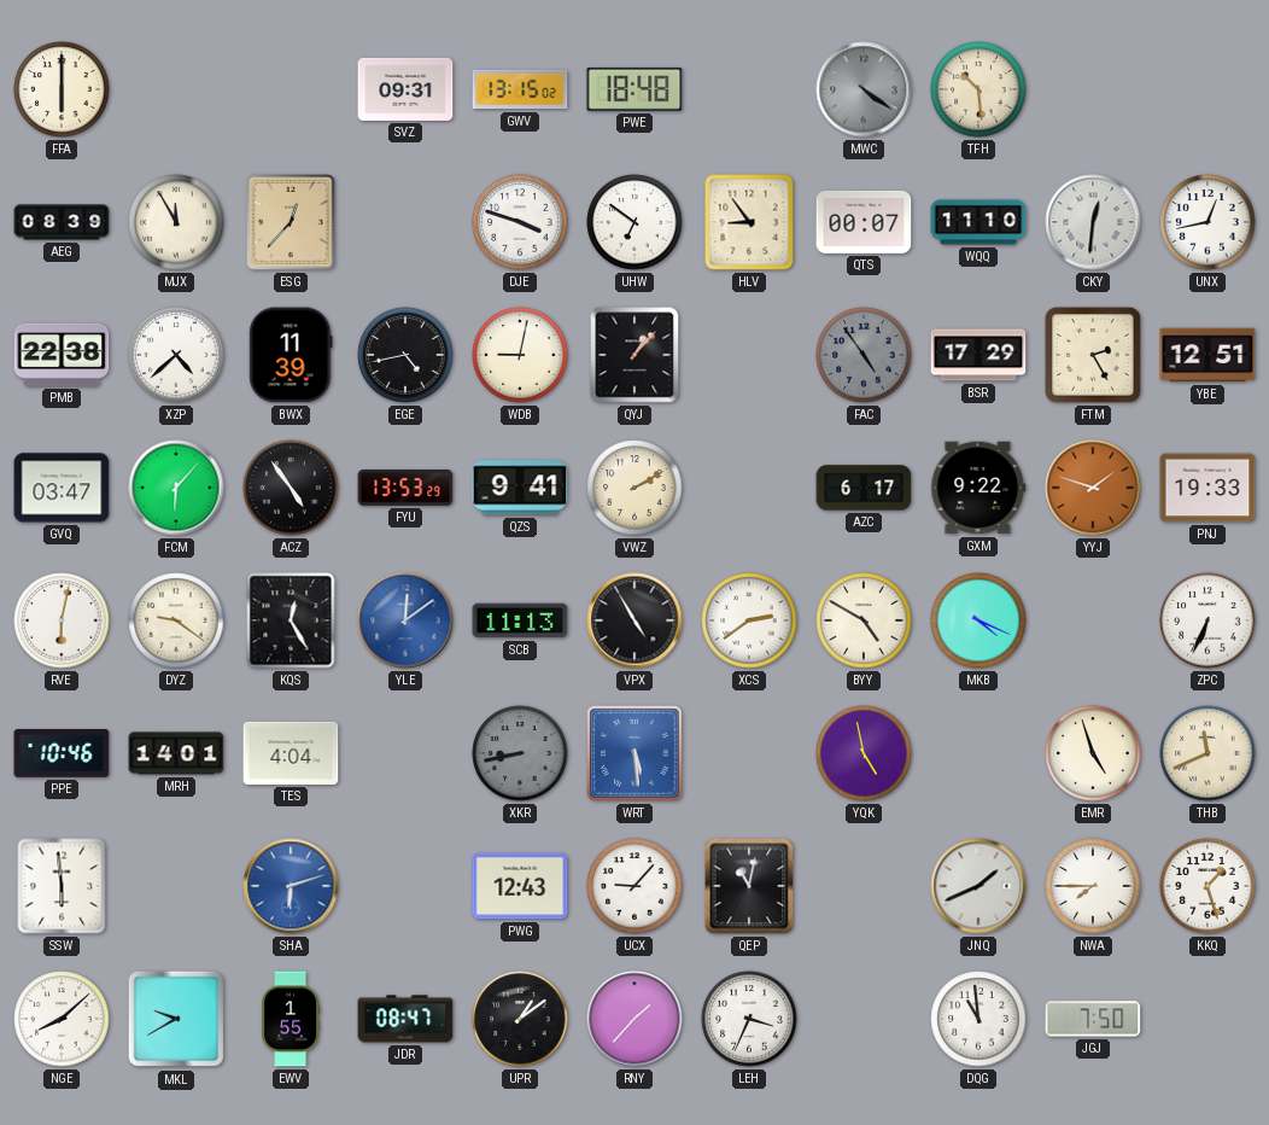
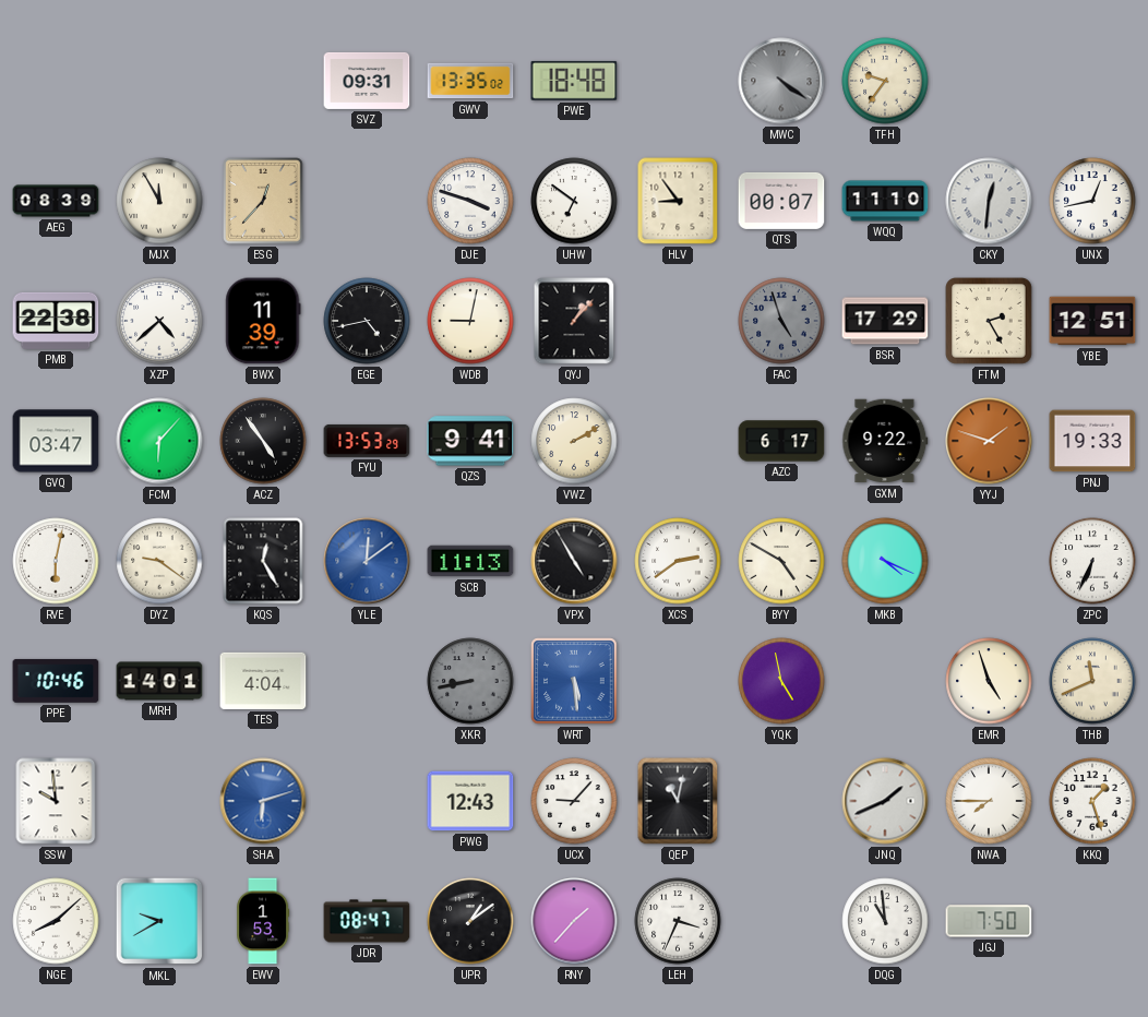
FFA: 6:00 -> none
GWV: 13:15 -> 13:35
TFH: 10:29 -> 9:36
FAC: 4:54 -> 4:57
SSW: 5:59 -> 9:59
EWV: 1:55 -> 1:53
